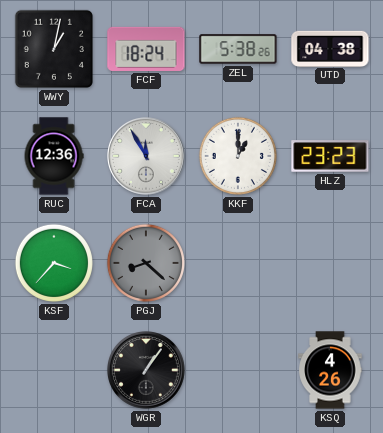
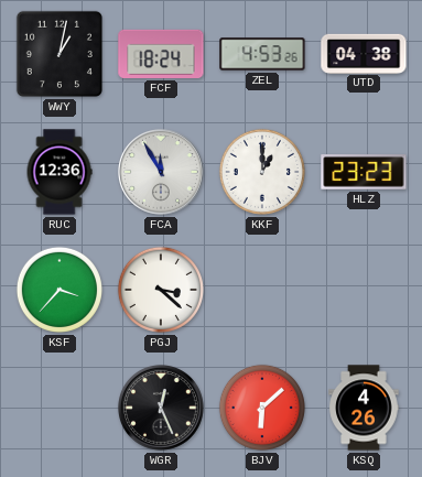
ZEL: 5:38 -> 4:53
PGJ: 8:22 -> 3:22
PGJ dial: grey -> white
WGR: 1:06 -> 12:26
BJV: none -> 6:08
